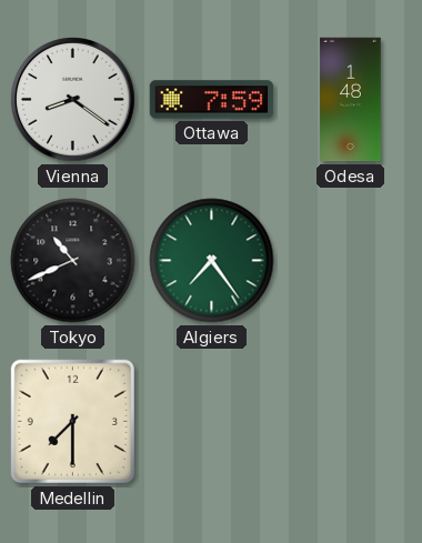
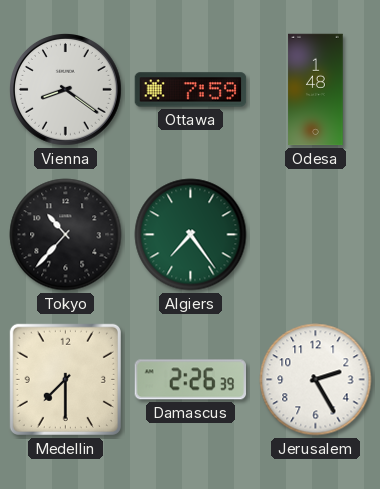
Tokyo: 10:41 -> 10:37
Damascus: none -> 2:26
Jerusalem: none -> 2:25
